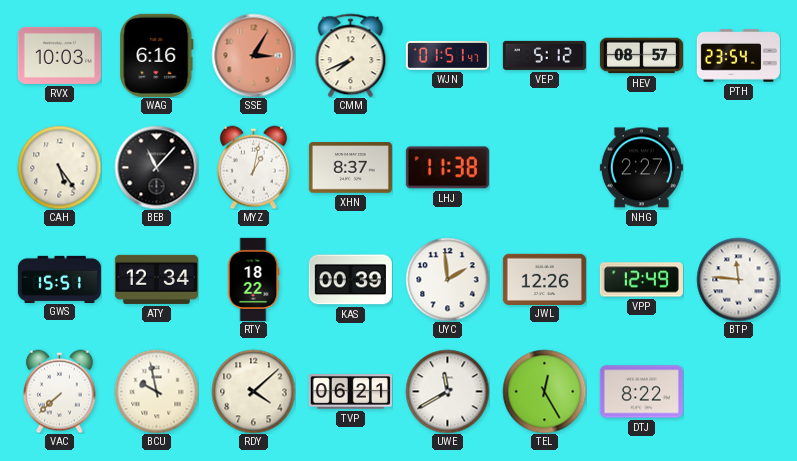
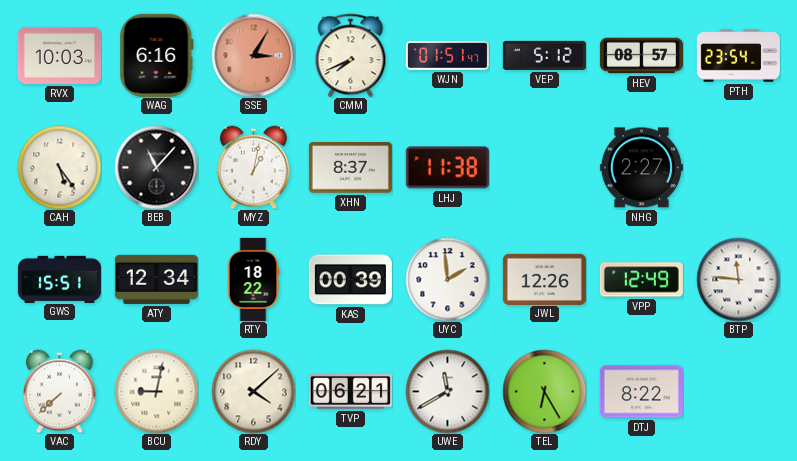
BCU: 9:58 -> 9:02
TEL: 12:25 -> 6:25
